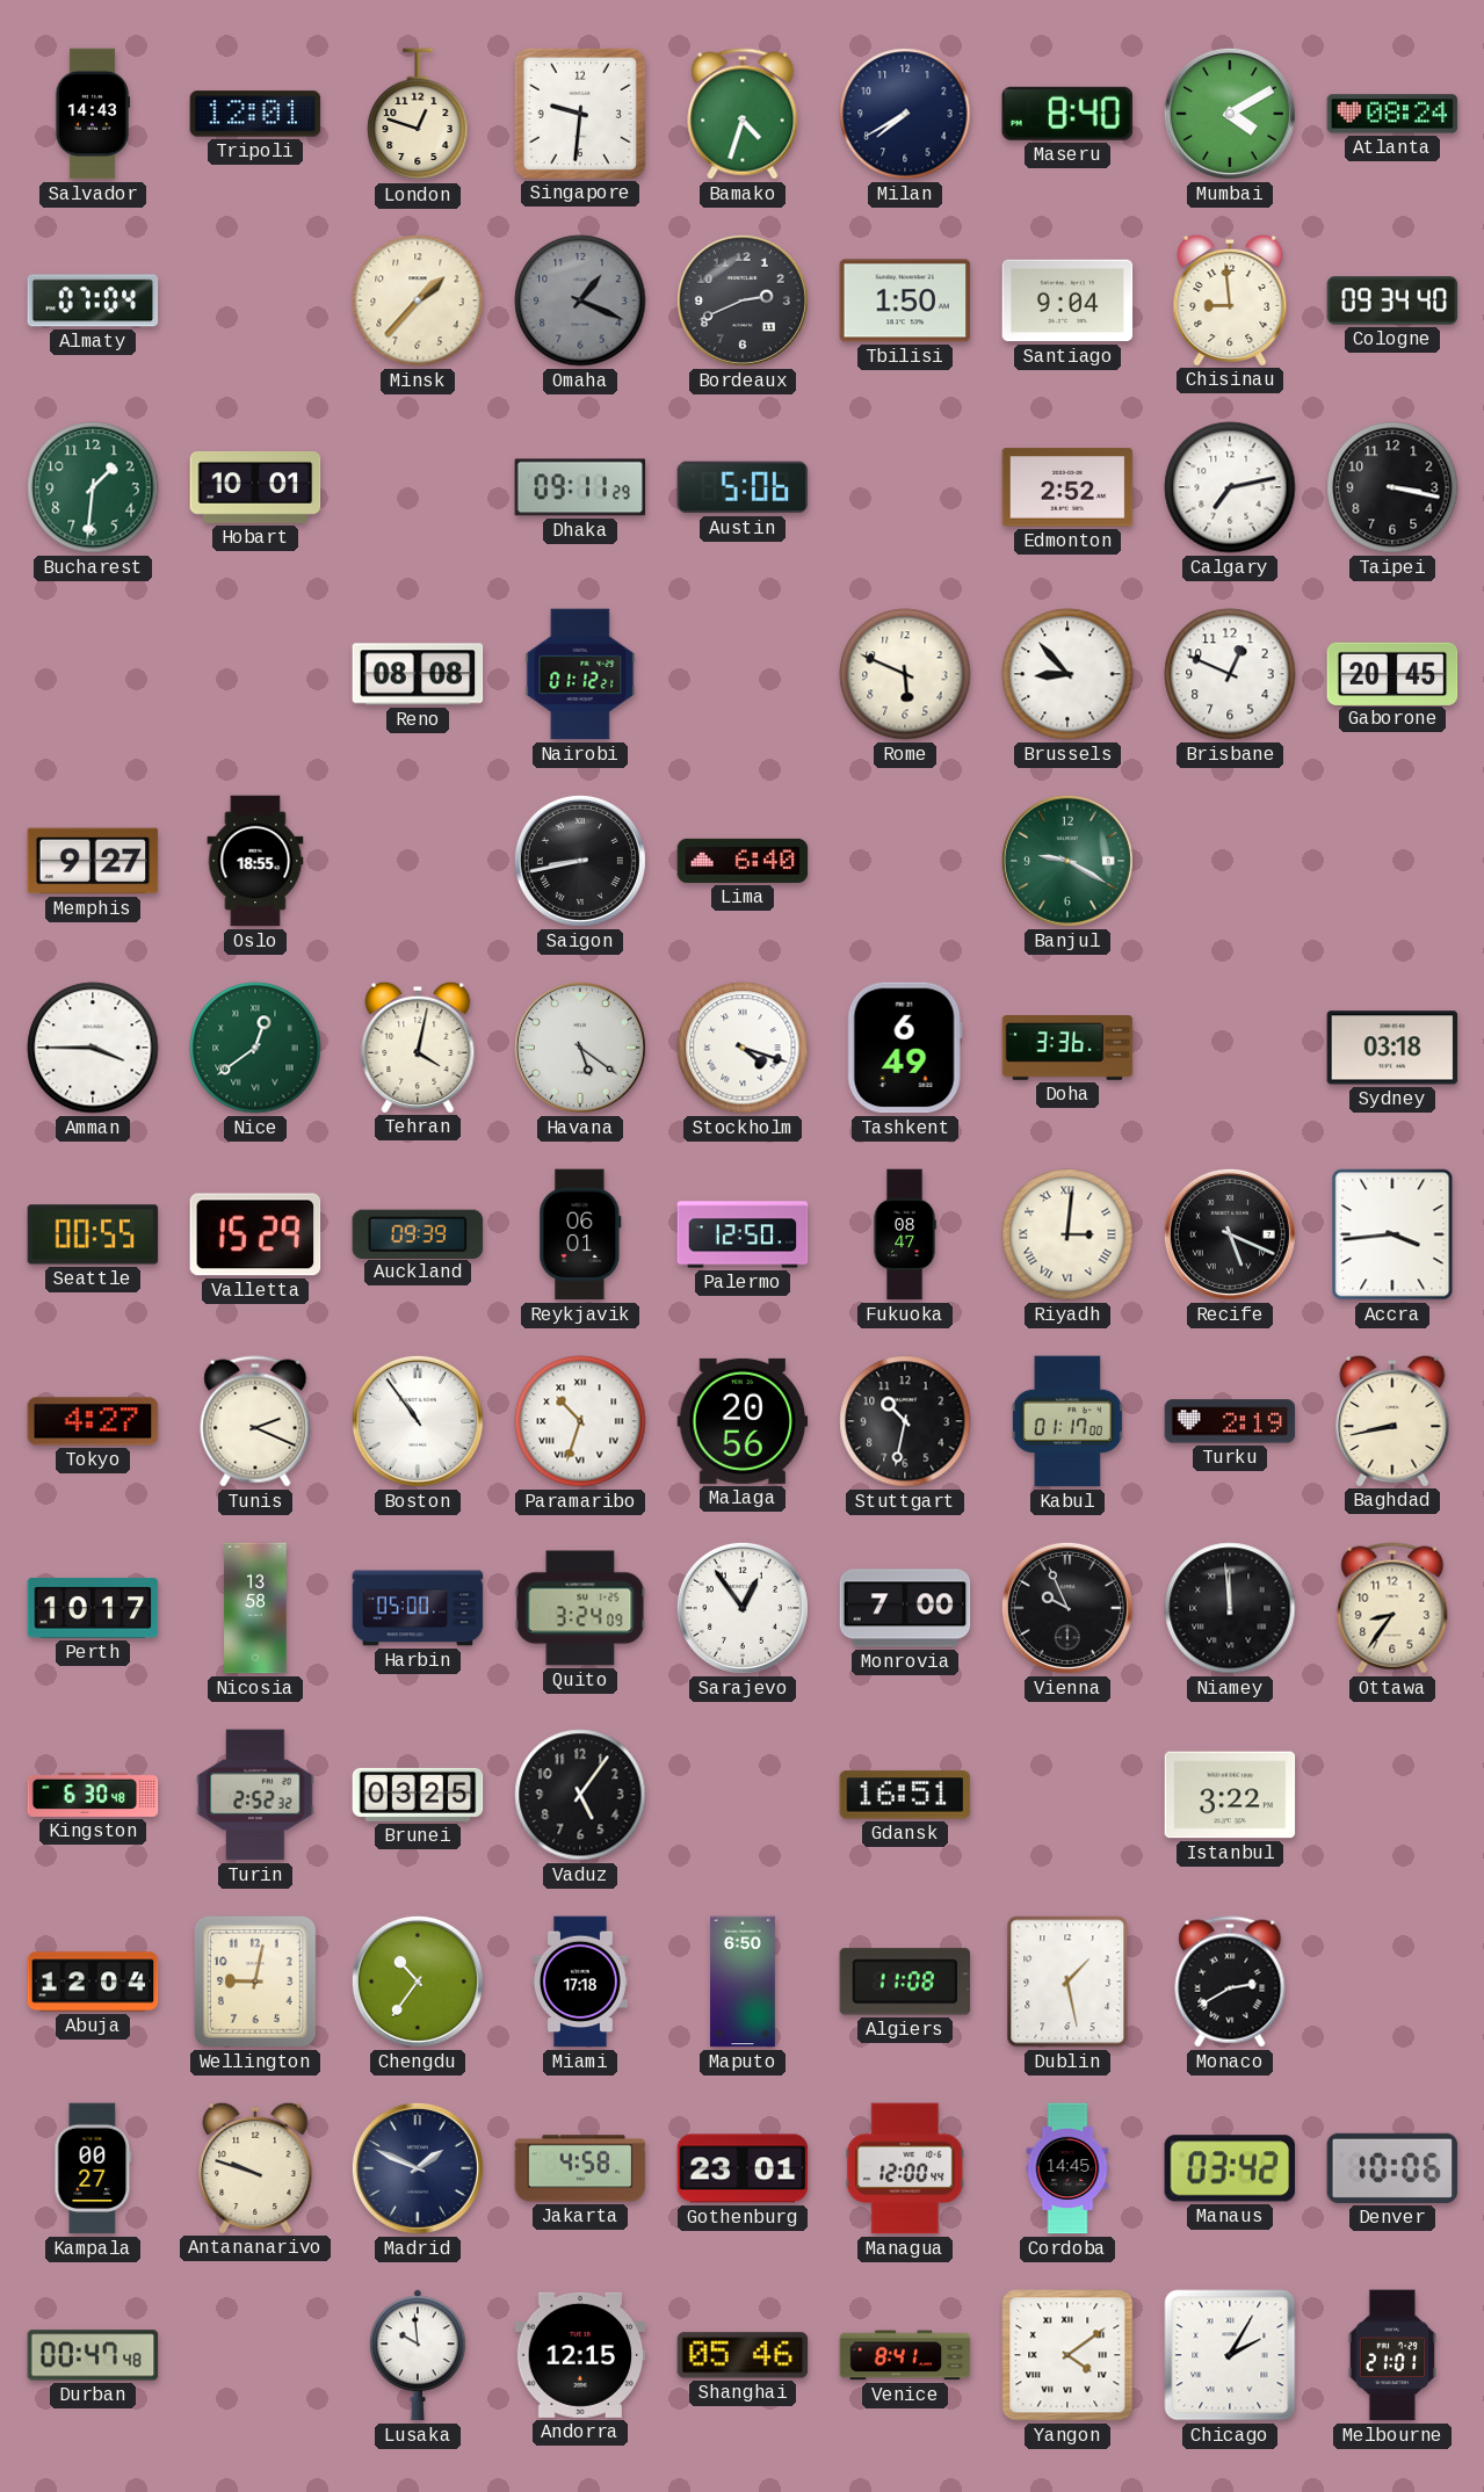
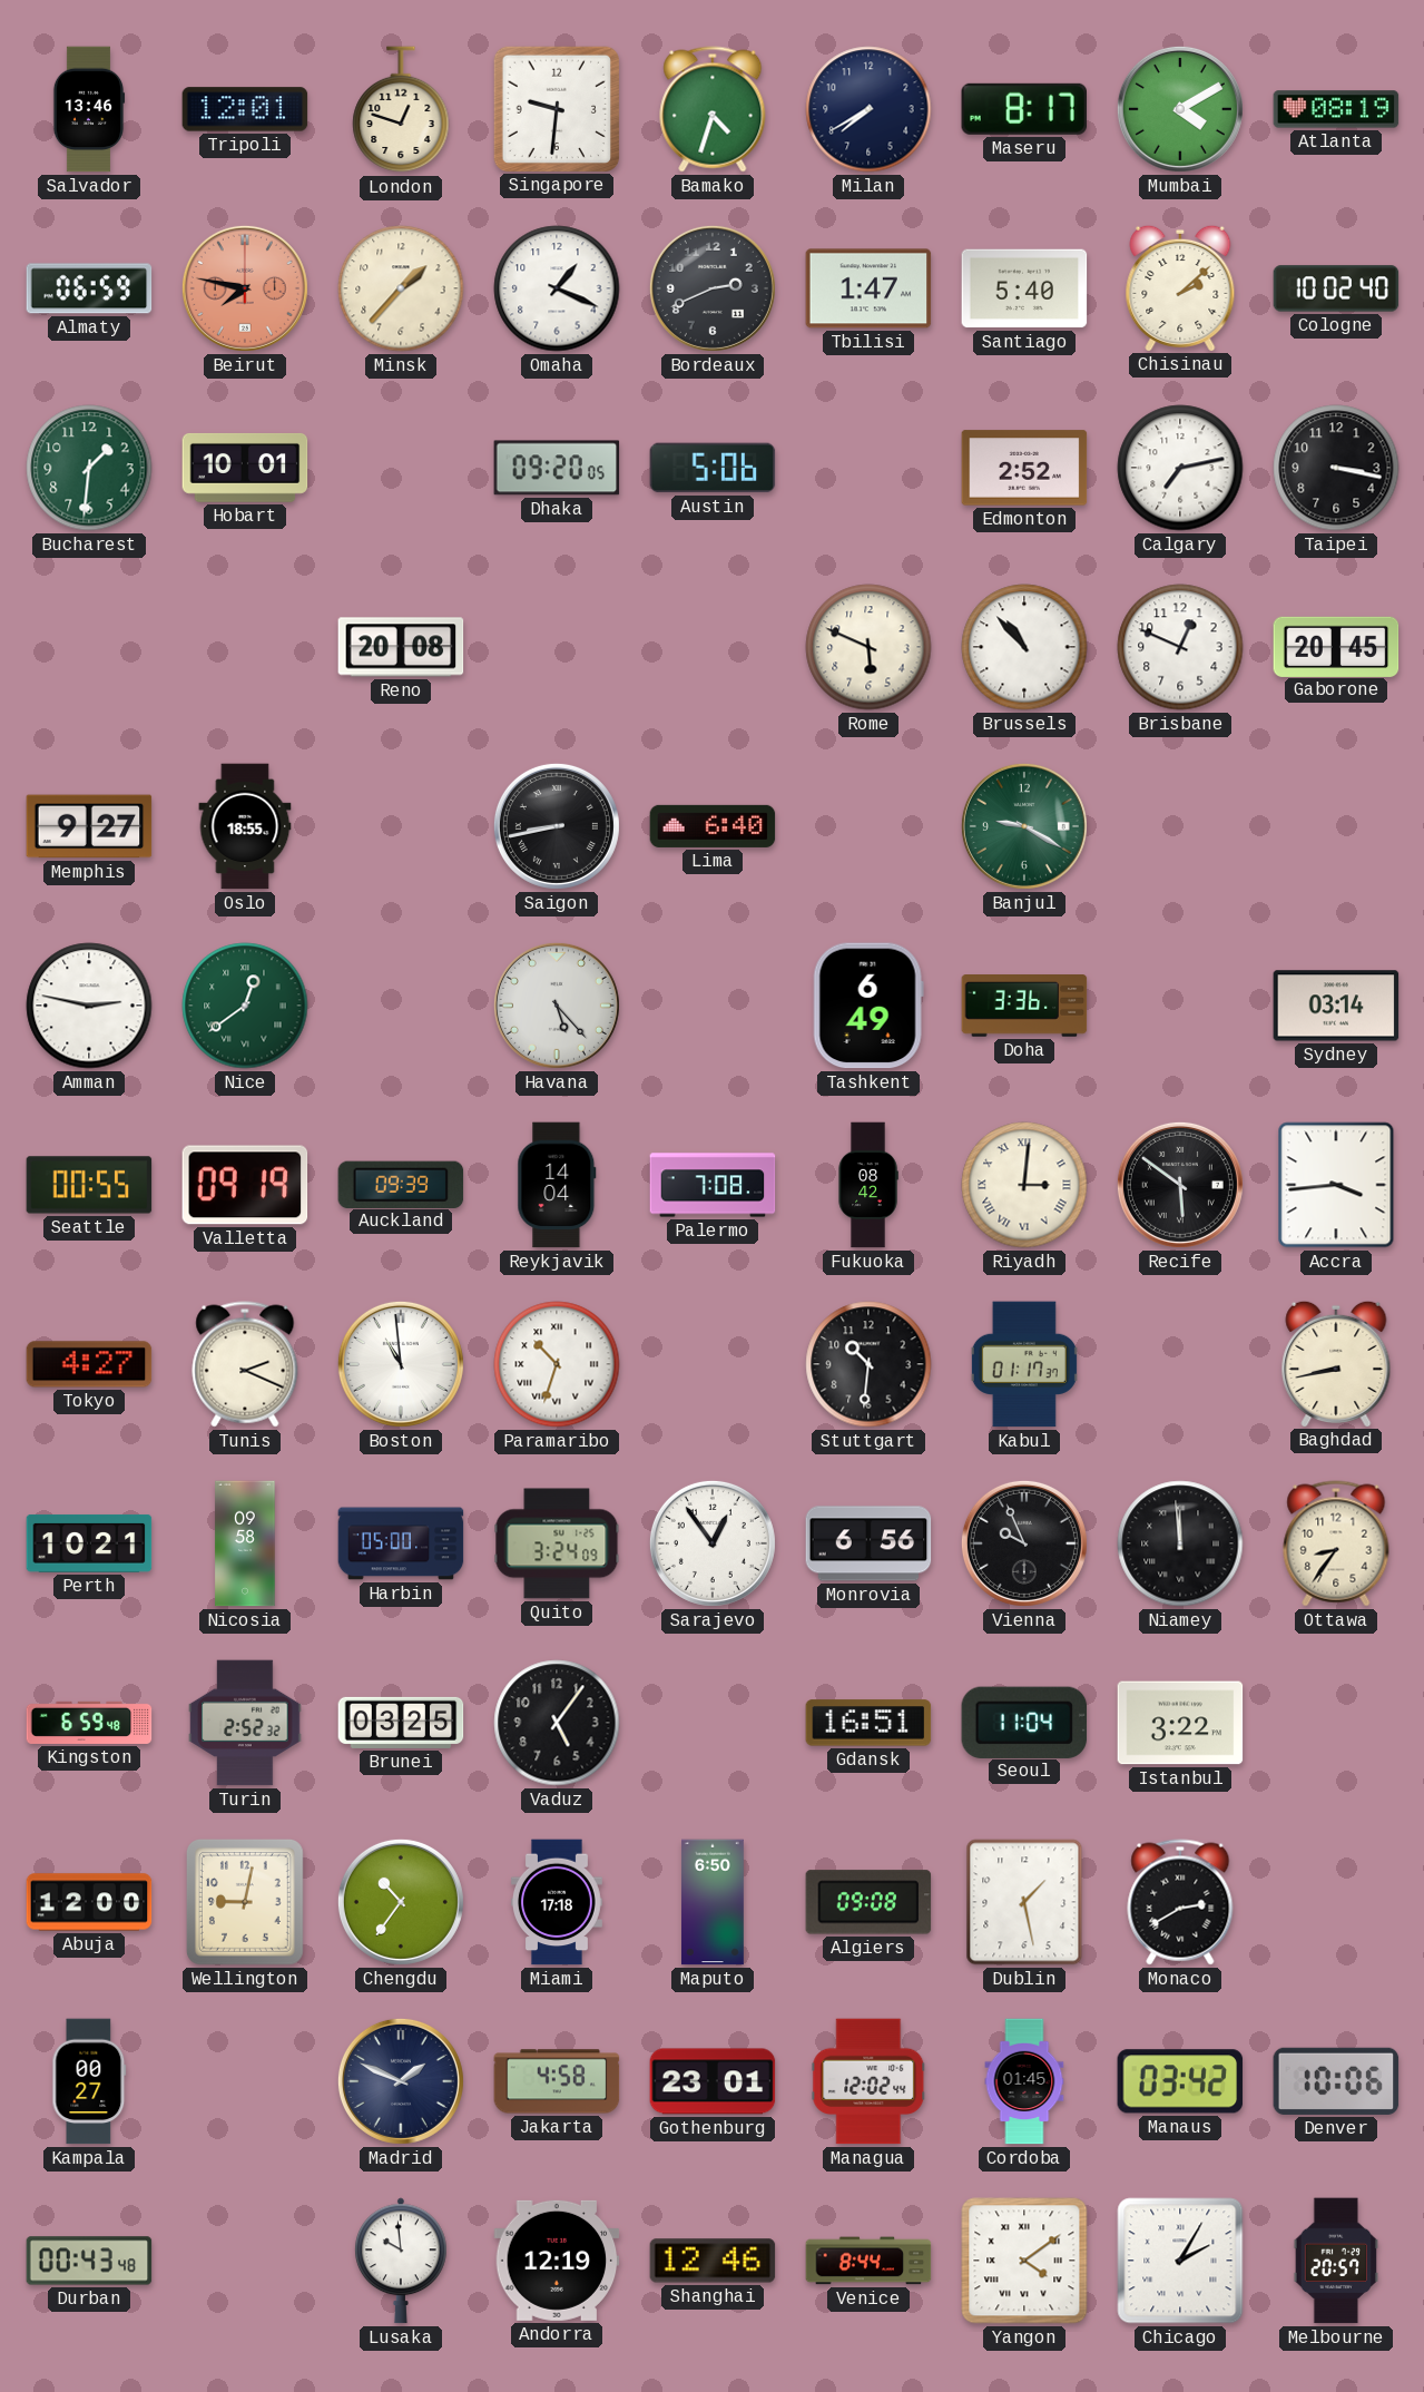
Salvador: 14:43 -> 13:46
Maseru: 8:40 -> 8:17
Atlanta: 08:24 -> 08:19
Almaty: 07:04 -> 06:59
Beirut: none -> 7:47
Omaha dial: grey -> white
Tbilisi: 1:50 -> 1:47
Santiago: 9:04 -> 5:40
Chisinau: 8:59 -> 2:08
Cologne: 09:34 -> 10:02
Dhaka: 09:11 -> 09:20
Reno: 08:08 -> 20:08
Nairobi: 01:12 -> none
Brussels: 8:53 -> 10:53
Amman: 3:45 -> 2:47
Tehran: 4:02 -> none
Havana: 5:21 -> 5:23
Stockholm: 4:18 -> none
Sydney: 03:18 -> 03:14
Valletta: 15:29 -> 09:19
Reykjavik: 06:01 -> 14:04
Palermo: 12:50 -> 7:08
Fukuoka: 08:47 -> 08:42
Recife: 5:19 -> 5:51
Boston: 10:54 -> 10:59
Malaga: 20:56 -> none
Stuttgart: 10:32 -> 10:31
Kabul: 01:17:00 -> 01:17:37
Turku: 2:19 -> none
Perth: 10:17 -> 10:21
Nicosia: 13:58 -> 09:58
Monrovia: 7:00 -> 6:56
Kingston: 6:30 -> 6:59
Seoul: none -> 11:04
Abuja: 12:04 -> 12:00
Algiers: 11:08 -> 09:08
Antananarivo: 9:48 -> none
Managua: 12:00 -> 12:02
Cordoba: 14:45 -> 01:45
Durban: 00:47 -> 00:43
Andorra: 12:15 -> 12:19
Shanghai: 05:46 -> 12:46
Venice: 8:41 -> 8:44
Melbourne: 21:01 -> 20:57
